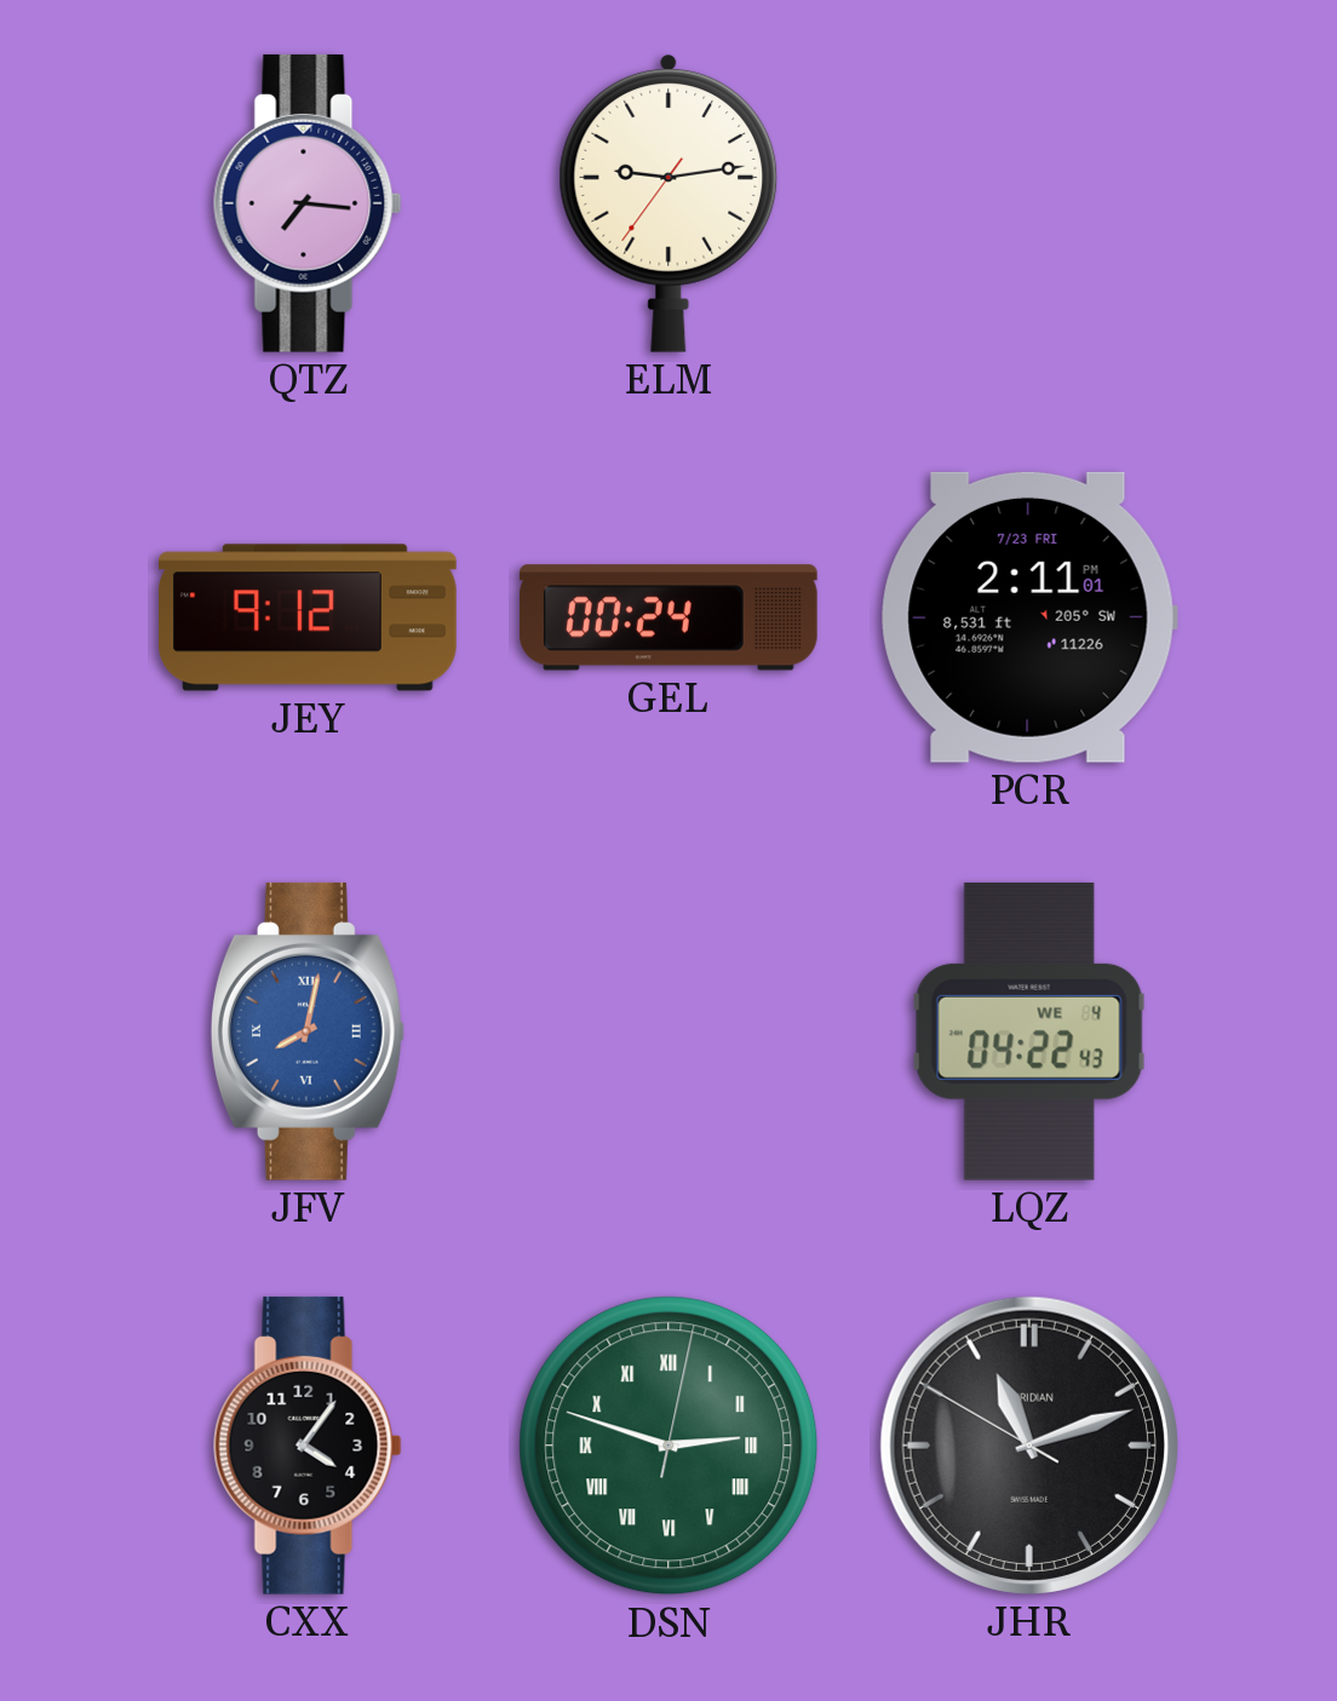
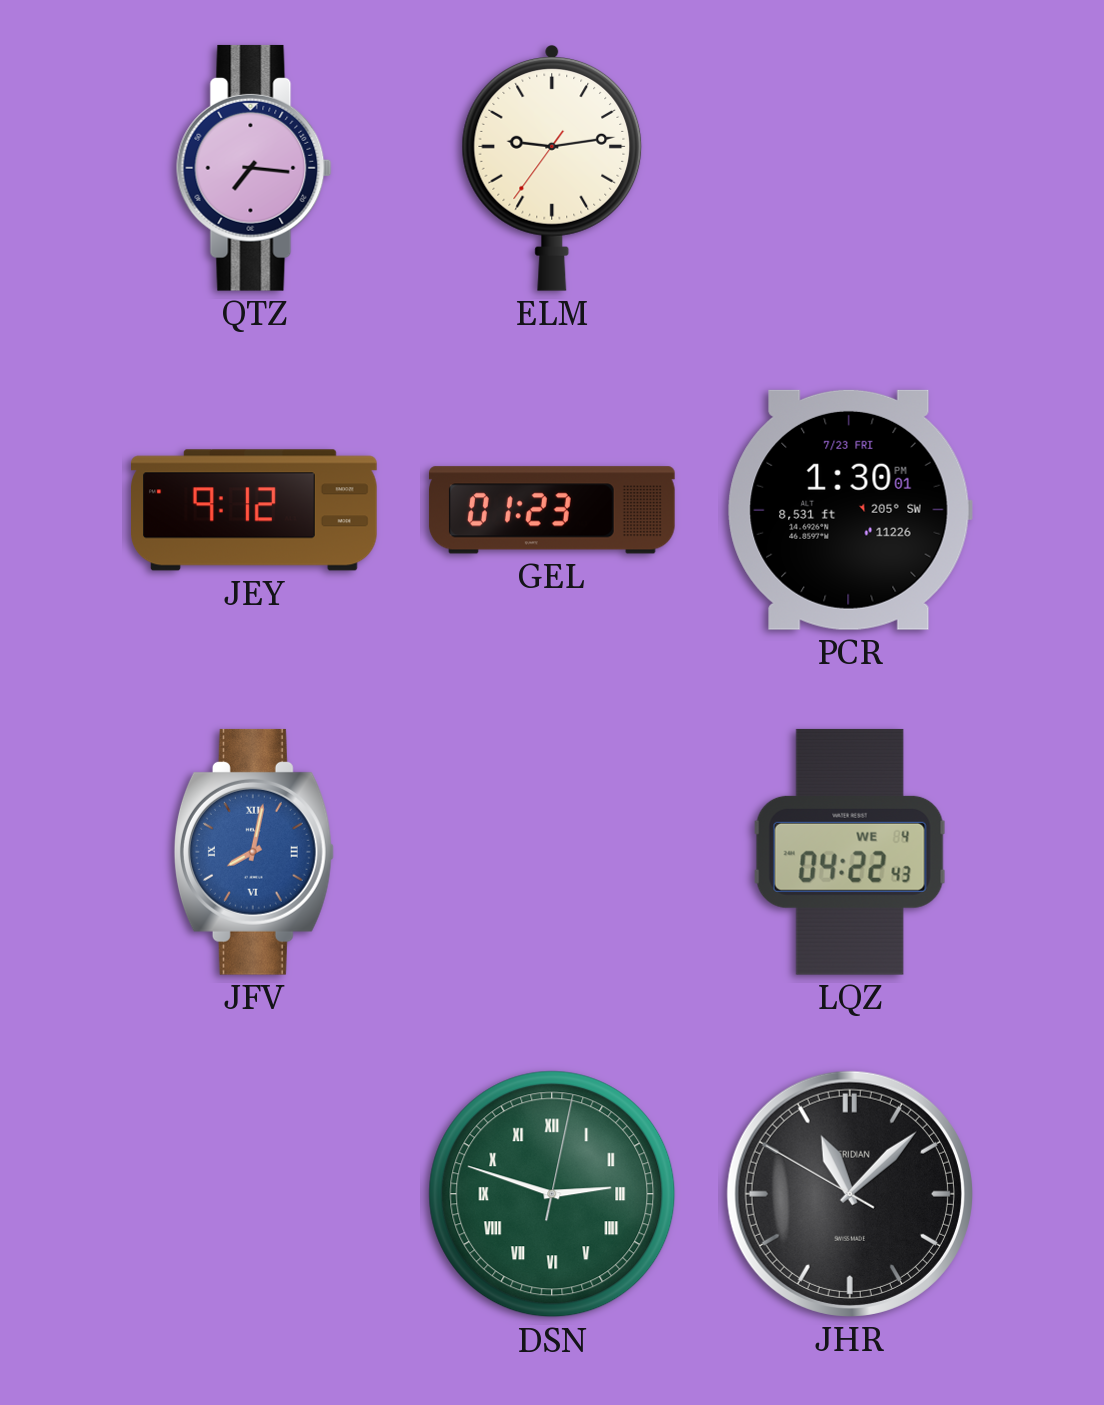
GEL: 00:24 -> 01:23
PCR: 2:11 -> 1:30
CXX: 4:06 -> none
JHR: 11:11 -> 11:07
